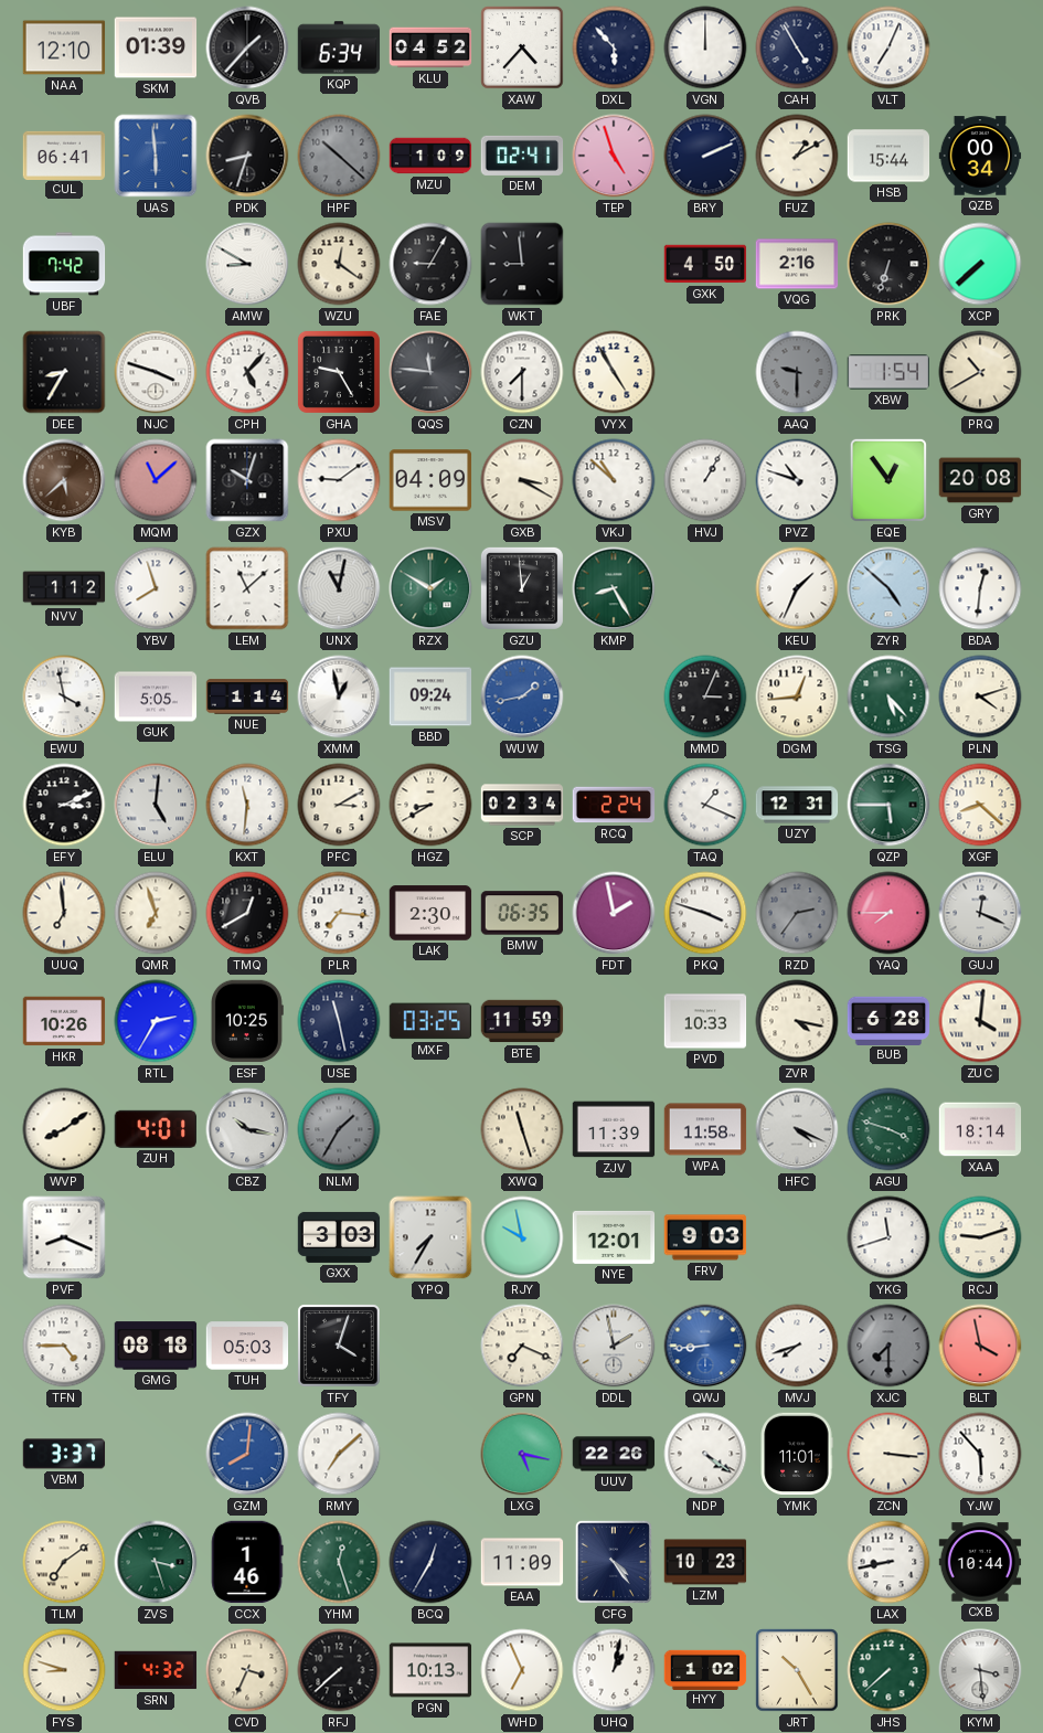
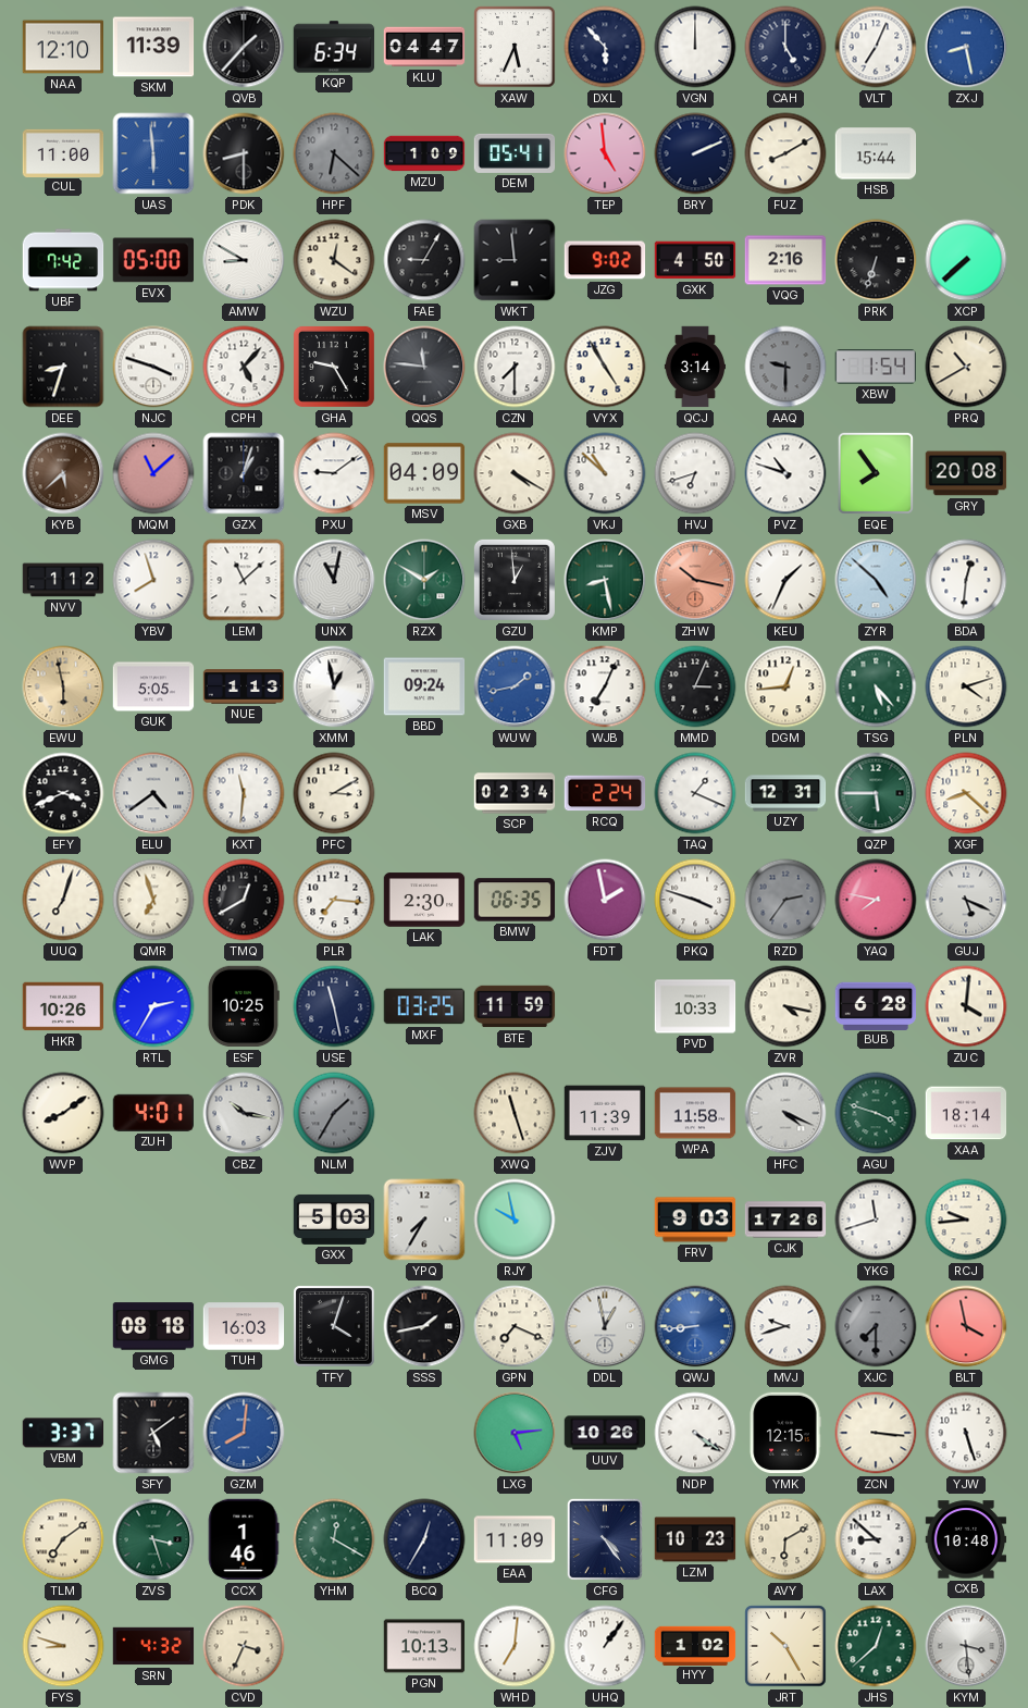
SKM: 01:39 -> 11:39
KLU: 04:52 -> 04:47
XAW: 4:37 -> 5:34
CAH: 4:55 -> 5:00
ZXJ: none -> 8:28
CUL: 06:41 -> 11:00
PDK: 8:33 -> 8:30
HPF: 10:22 -> 6:22
DEM: 02:41 -> 05:41
TEP: 4:57 -> 4:59
FUZ: 1:10 -> 8:10
QZB: 00:34 -> none
EVX: none -> 05:00
JZG: none -> 9:02
DEE: 8:35 -> 8:33
QCJ: none -> 3:14
GZX: 10:03 -> 1:03
GXB: 3:20 -> 4:20
HVJ: 1:05 -> 6:42
EQE: 12:54 -> 7:54
KMP: 8:25 -> 8:28
ZHW: none -> 10:17
EWU: 3:58 -> 5:58
EWU dial: white -> champagne
NUE: 1:14 -> 1:13
WJB: none -> 7:04
EFY: 3:11 -> 3:41
ELU: 5:01 -> 4:39
HGZ: 8:40 -> none
UUQ: 6:59 -> 7:03
YAQ: 7:45 -> 7:47
GUJ: 12:19 -> 5:19
PVF: 8:19 -> none
GXX: 3:03 -> 5:03
NYE: 12:01 -> none
CJK: none -> 17:26
RCJ: 9:12 -> 9:44
TFN: 4:45 -> none
TUH: 05:03 -> 16:03
SSS: none -> 1:43
DDL: 1:58 -> 12:58
MVJ: 7:42 -> 9:42
SFY: none -> 5:09
RMY: 7:08 -> none
LXG: 5:17 -> 5:14
UUV: 22:26 -> 10:26
YMK: 11:01 -> 12:15
YJW: 5:53 -> 5:27
YHM: 12:27 -> 12:20
AVY: none -> 6:10
LAX: 8:43 -> 8:52
CXB: 10:44 -> 10:48
RFJ: 7:38 -> none
WHD: 6:56 -> 7:01
UHQ: 1:02 -> 1:06
JHS: 7:38 -> 12:38
